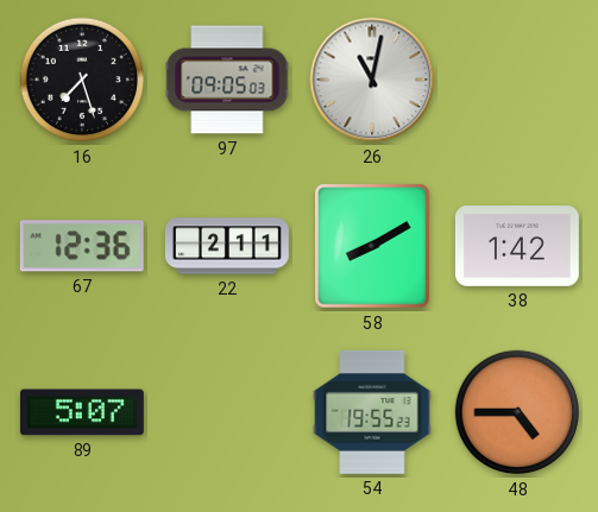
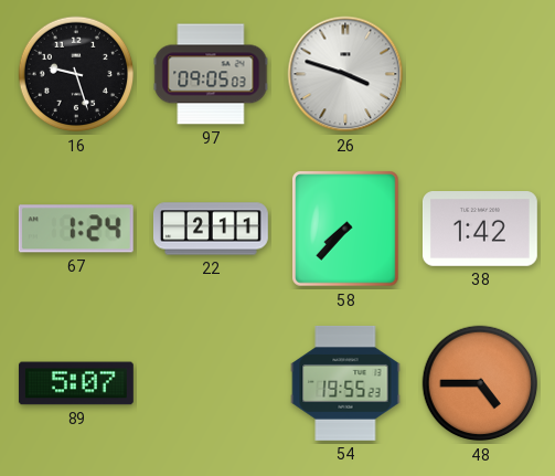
16: 7:27 -> 9:27
26: 11:02 -> 3:48
67: 12:36 -> 1:24
58: 8:10 -> 7:37
